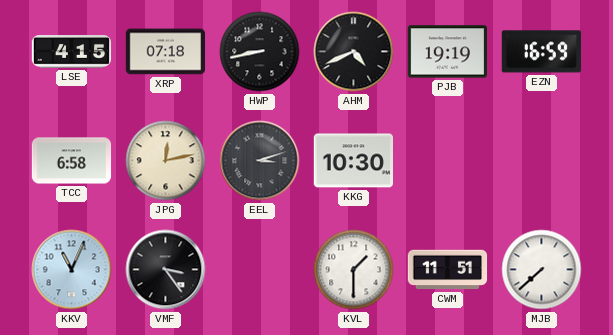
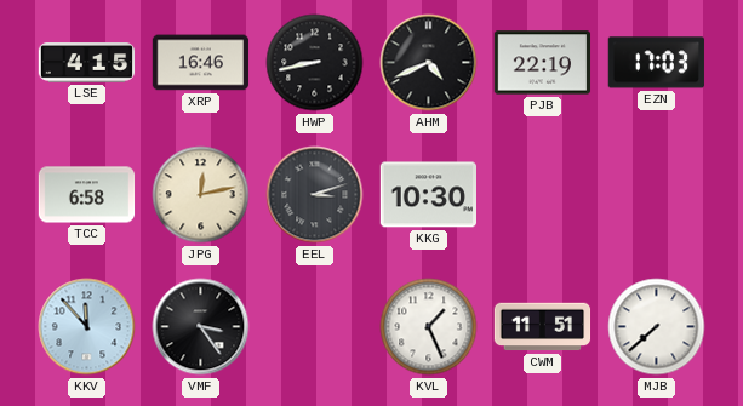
XRP: 07:18 -> 16:46
PJB: 19:19 -> 22:19
EZN: 16:59 -> 17:03
KKV: 11:04 -> 11:53
KVL: 1:30 -> 1:26
